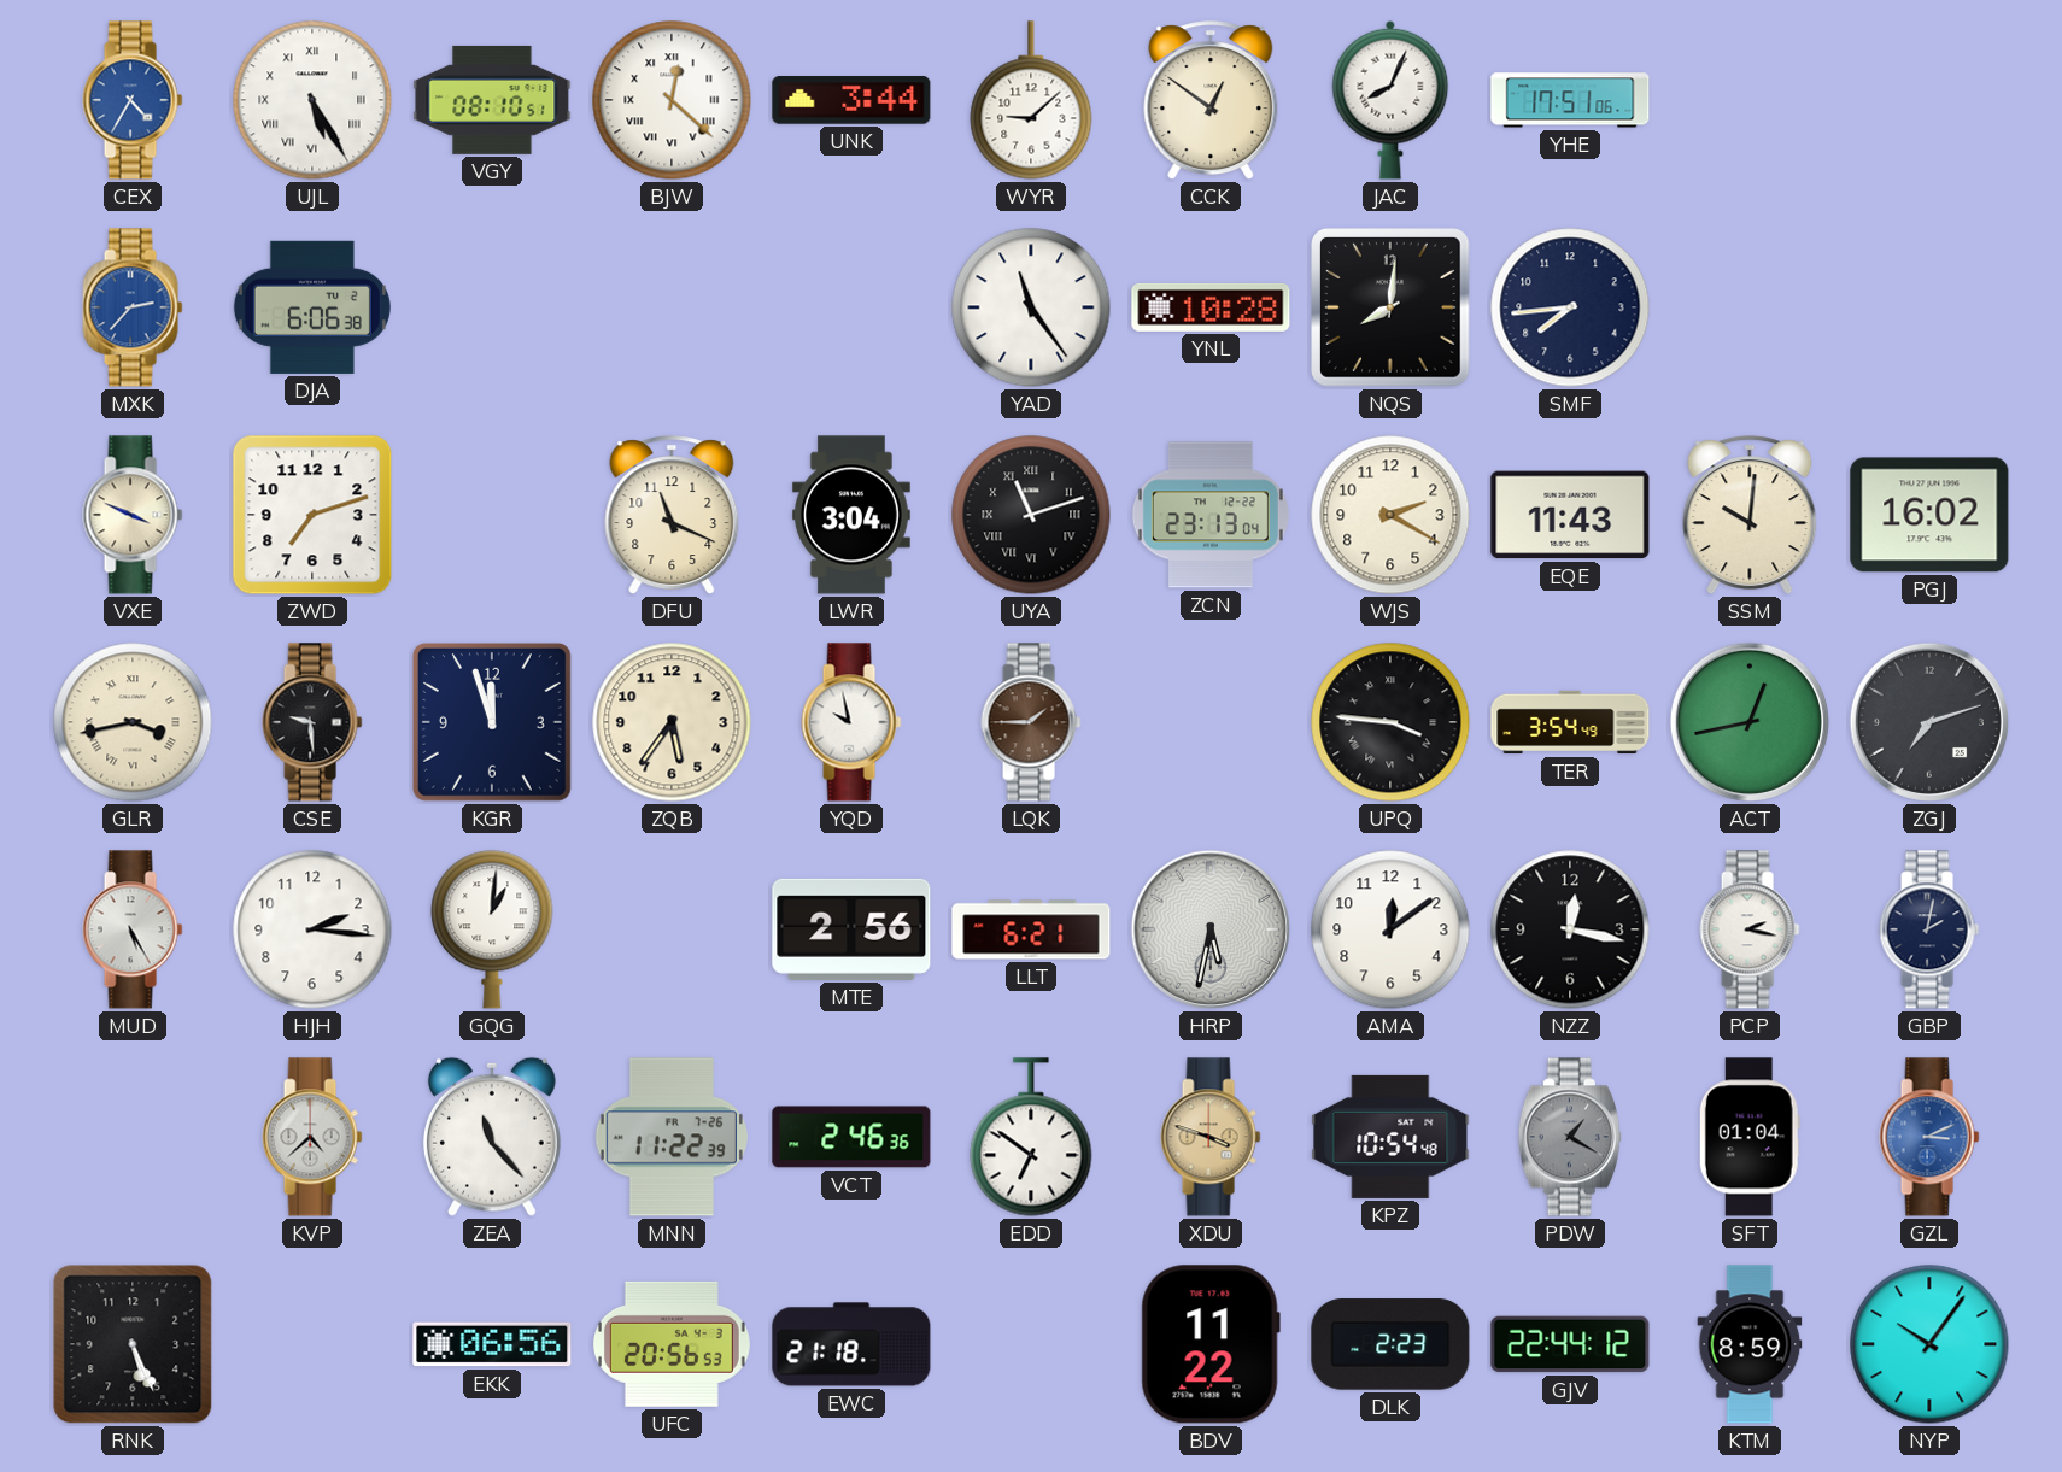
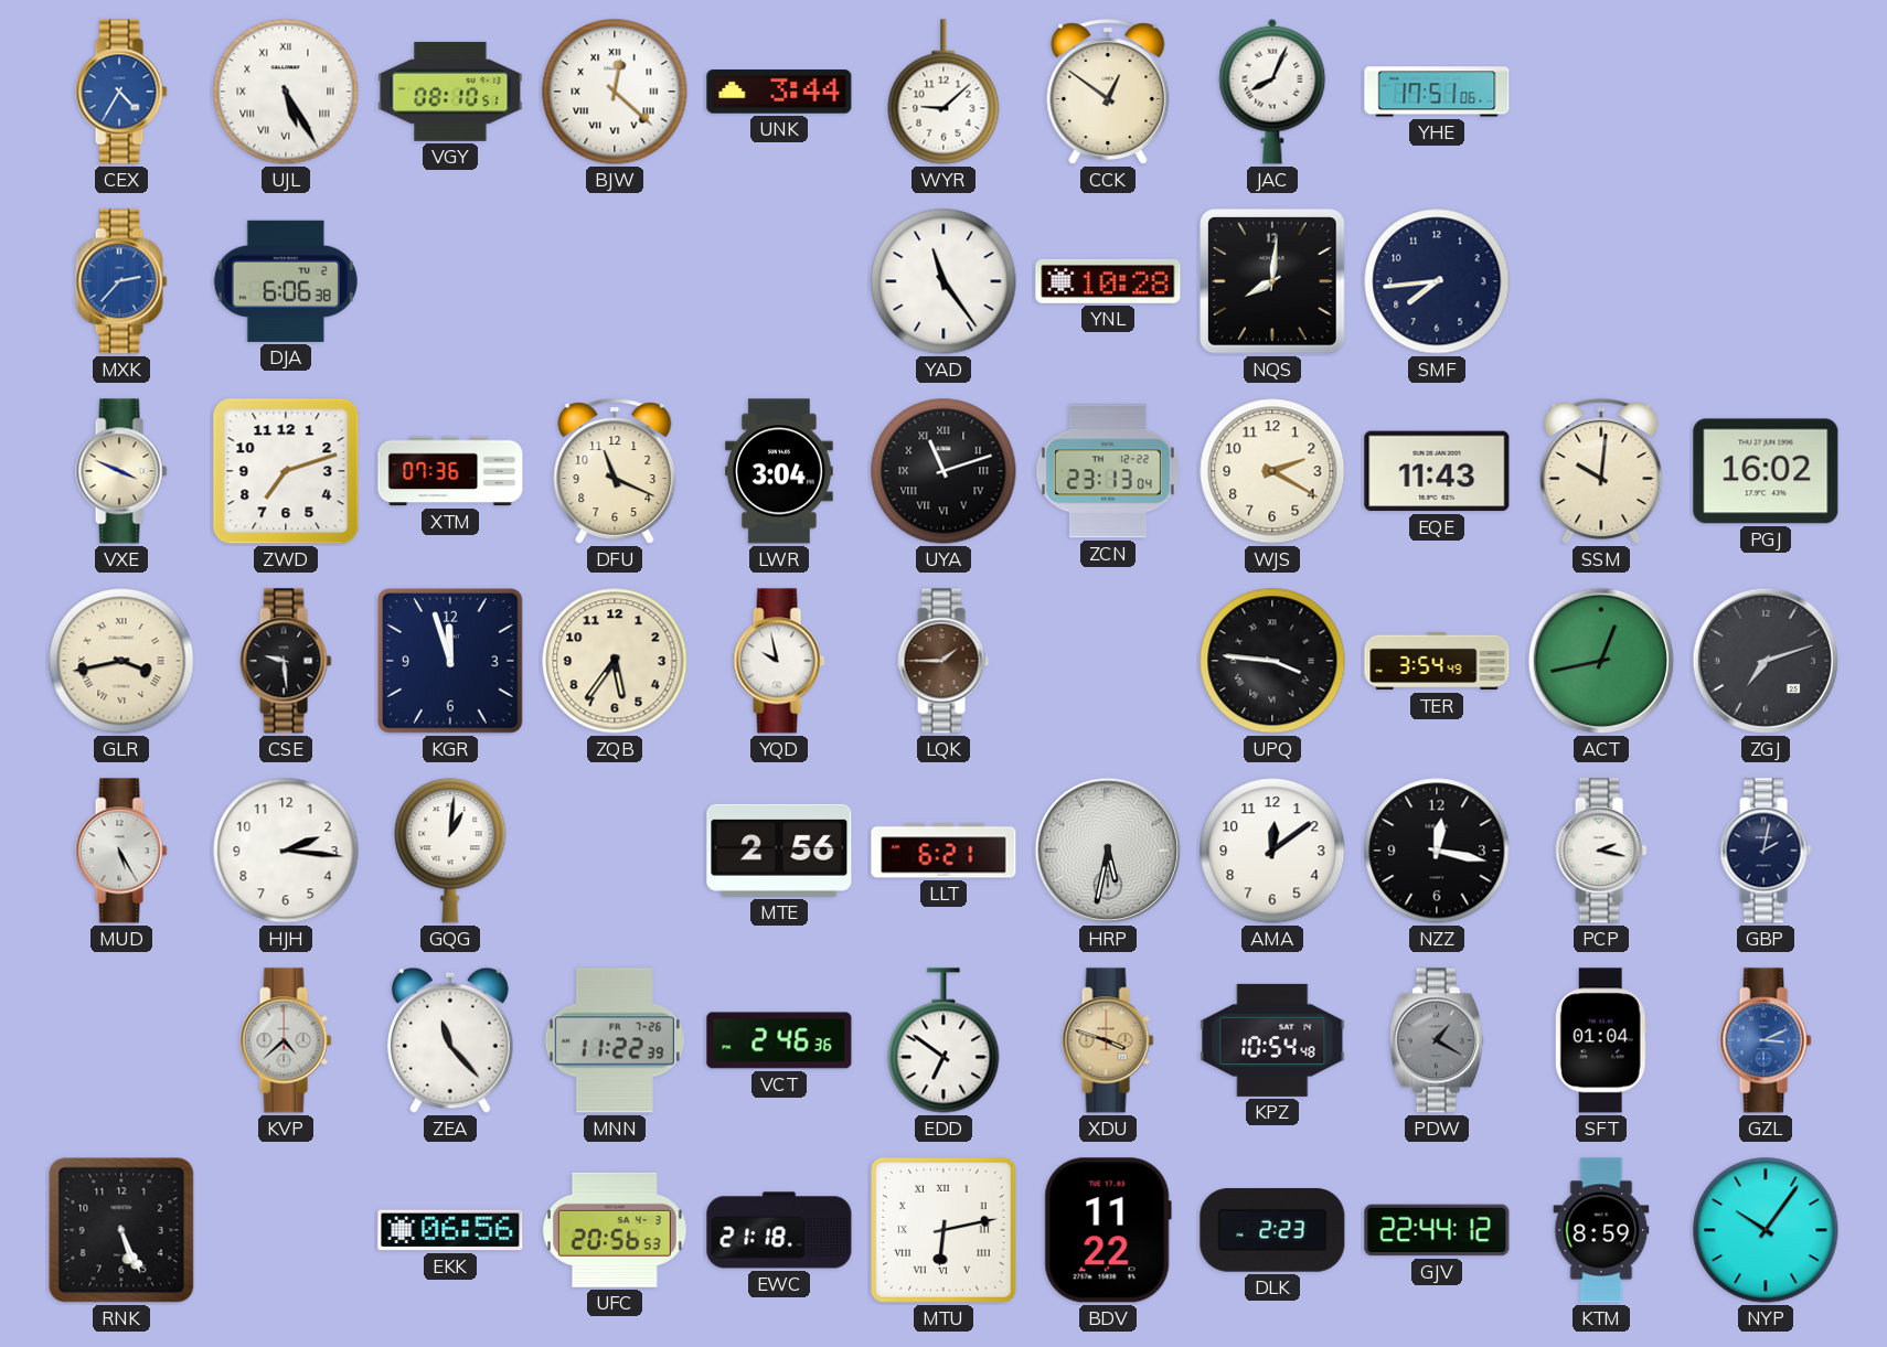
XTM: none -> 07:36
MTU: none -> 6:13
